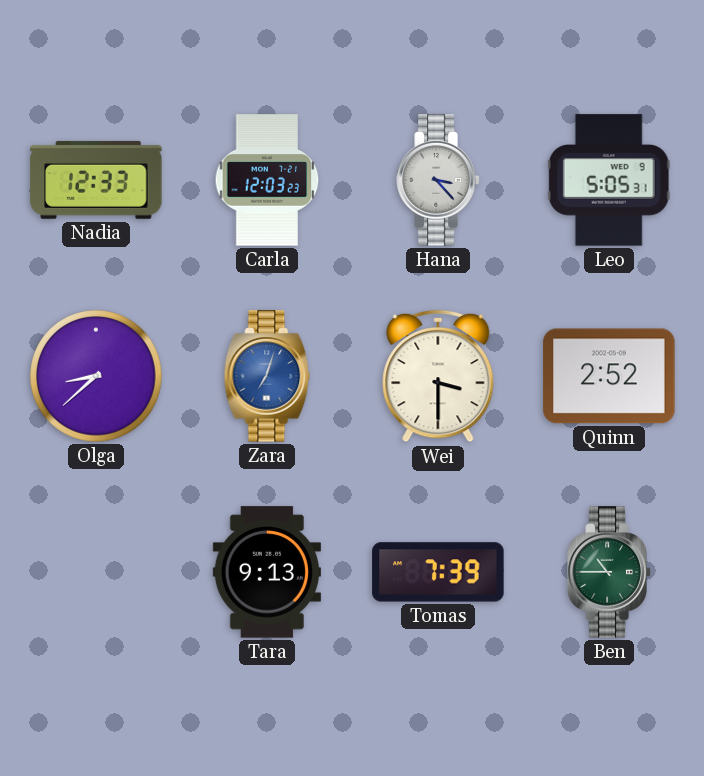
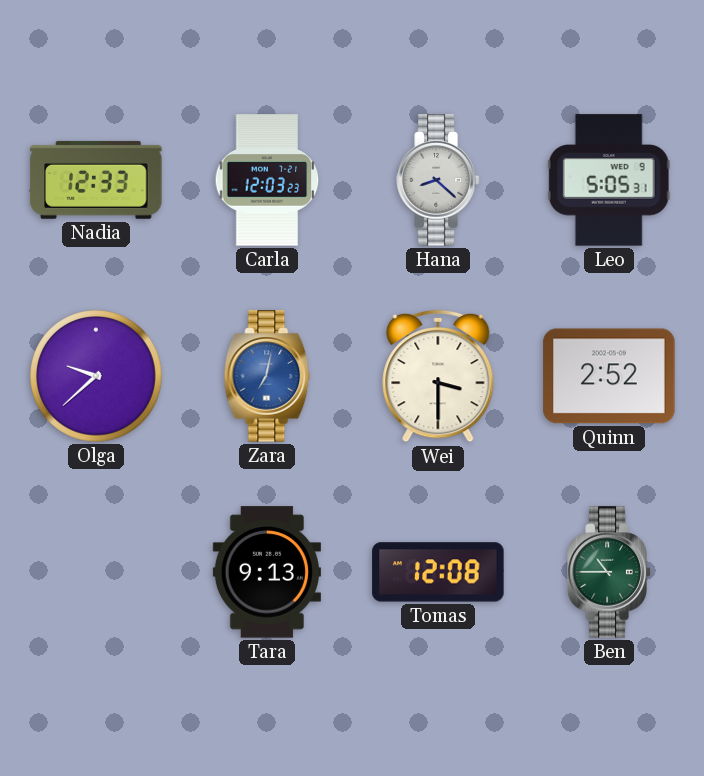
Hana: 3:23 -> 8:22
Olga: 8:38 -> 9:38
Zara: 7:03 -> 7:02
Tomas: 7:39 -> 12:08
